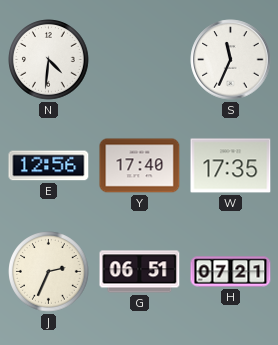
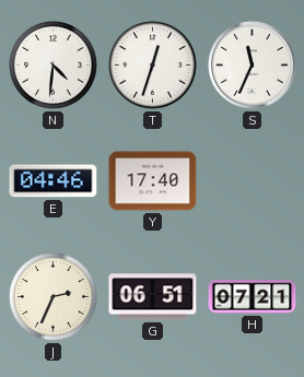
T: none -> 12:33
E: 12:56 -> 04:46
W: 17:35 -> none
